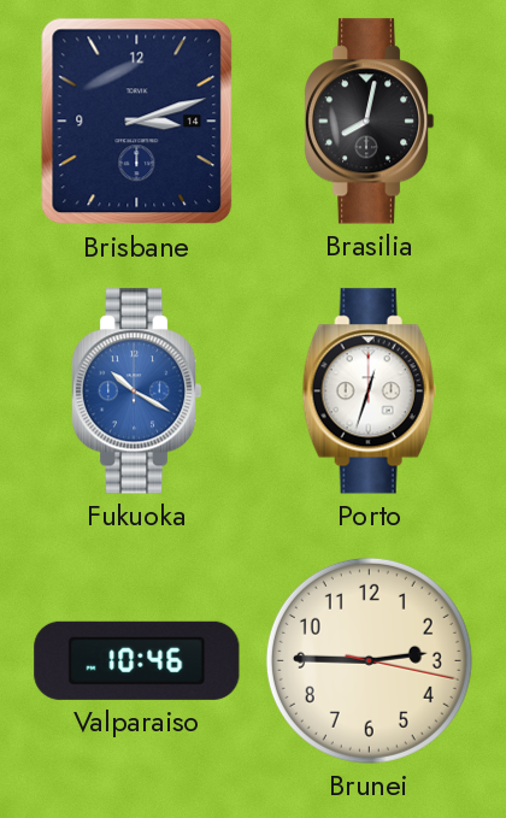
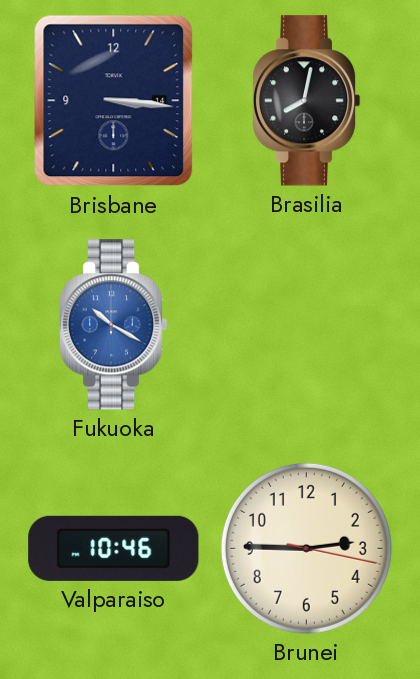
Brisbane: 3:12 -> 3:16
Porto: 12:33 -> none
